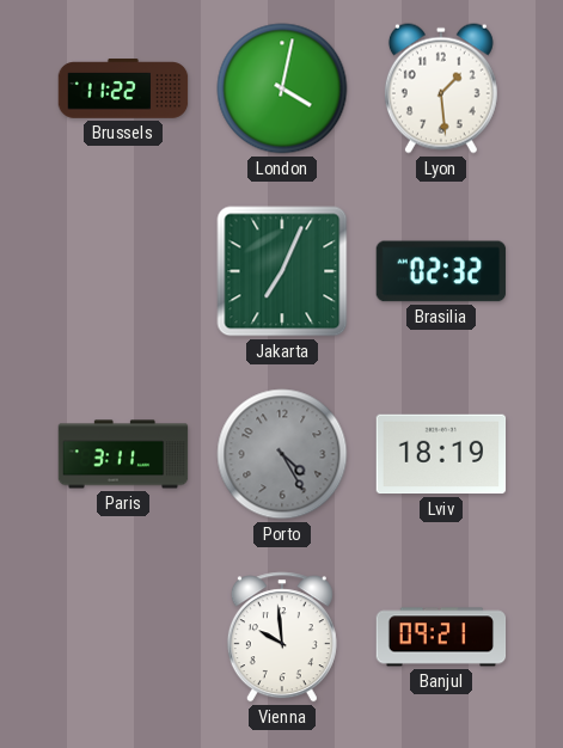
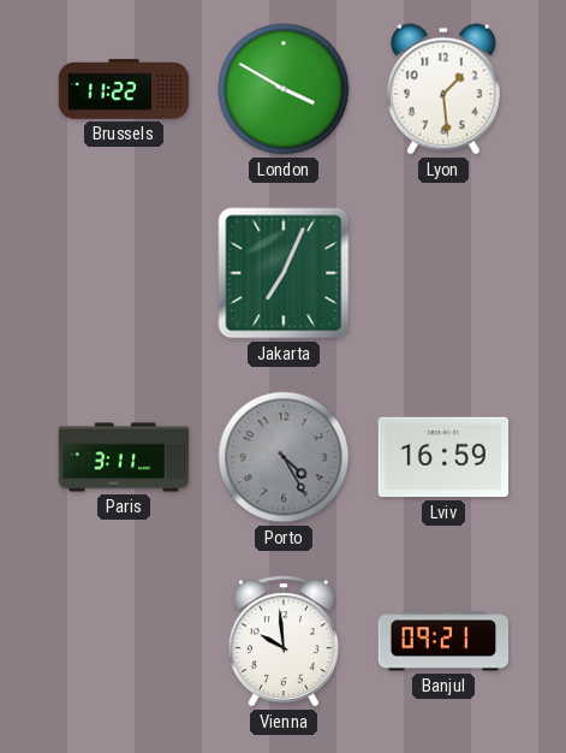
London: 4:02 -> 3:50
Brasilia: 02:32 -> none
Lviv: 18:19 -> 16:59
